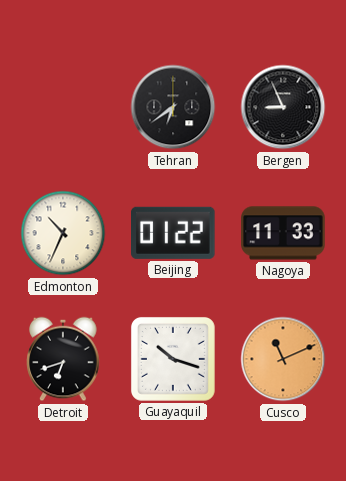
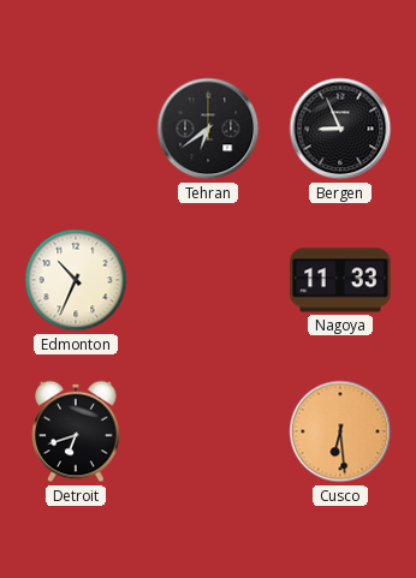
Beijing: 01:22 -> none
Guayaquil: 10:18 -> none
Cusco: 11:11 -> 6:29
